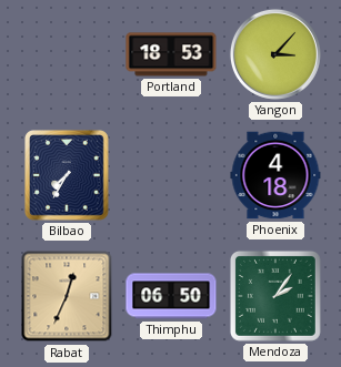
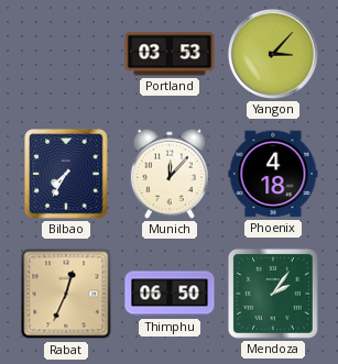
Portland: 18:53 -> 03:53
Munich: none -> 12:07
